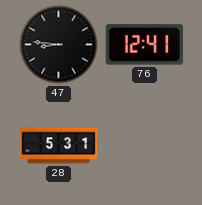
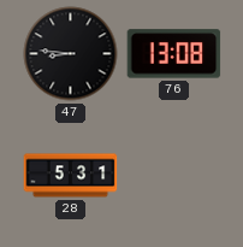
76: 12:41 -> 13:08
